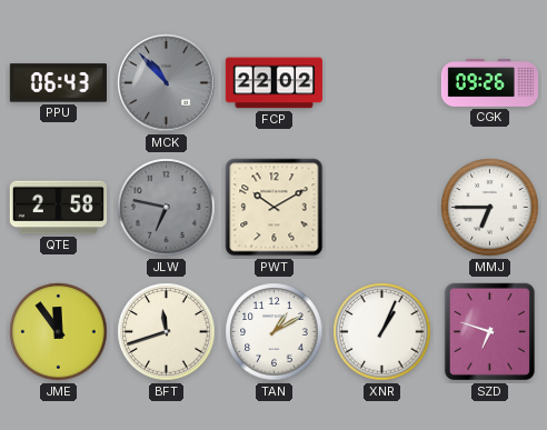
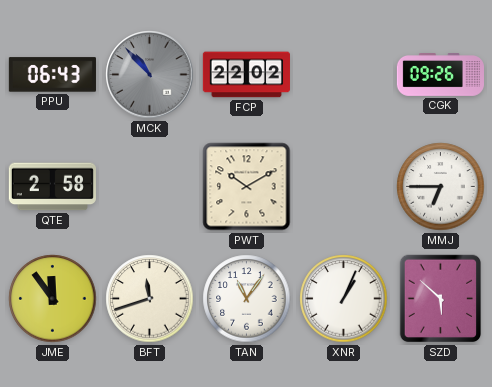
JLW: 6:47 -> none
TAN: 1:10 -> 11:06
SZD: 6:48 -> 5:52
